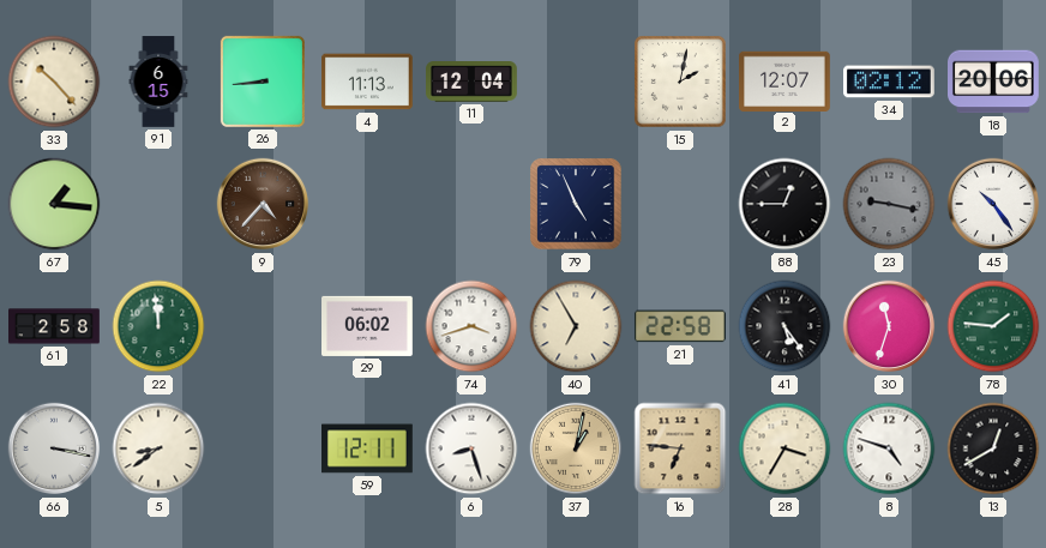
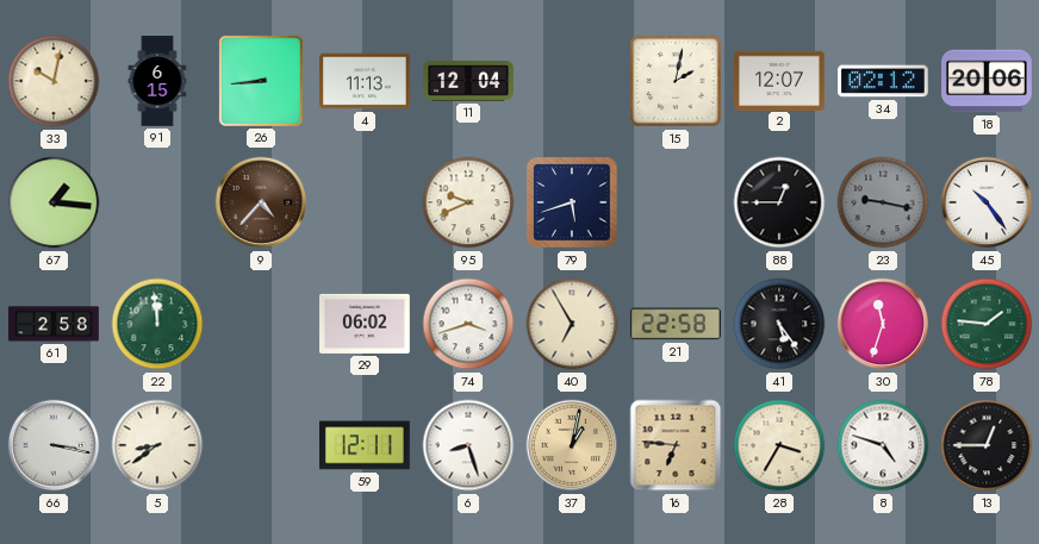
33: 10:23 -> 10:02
95: none -> 9:41
79: 4:56 -> 5:42
13: 12:40 -> 12:45
